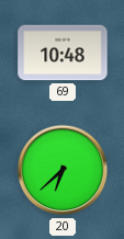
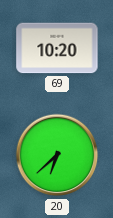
69: 10:48 -> 10:20
